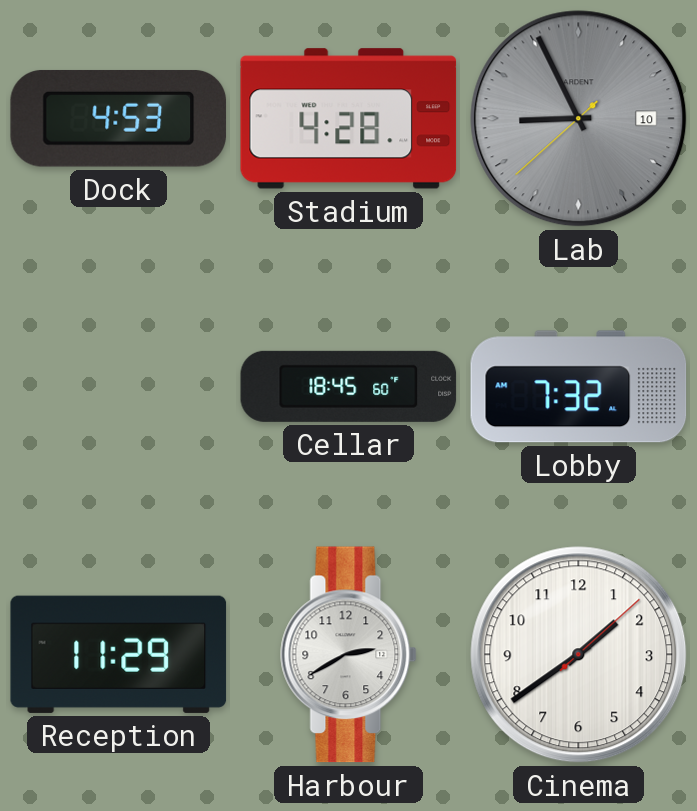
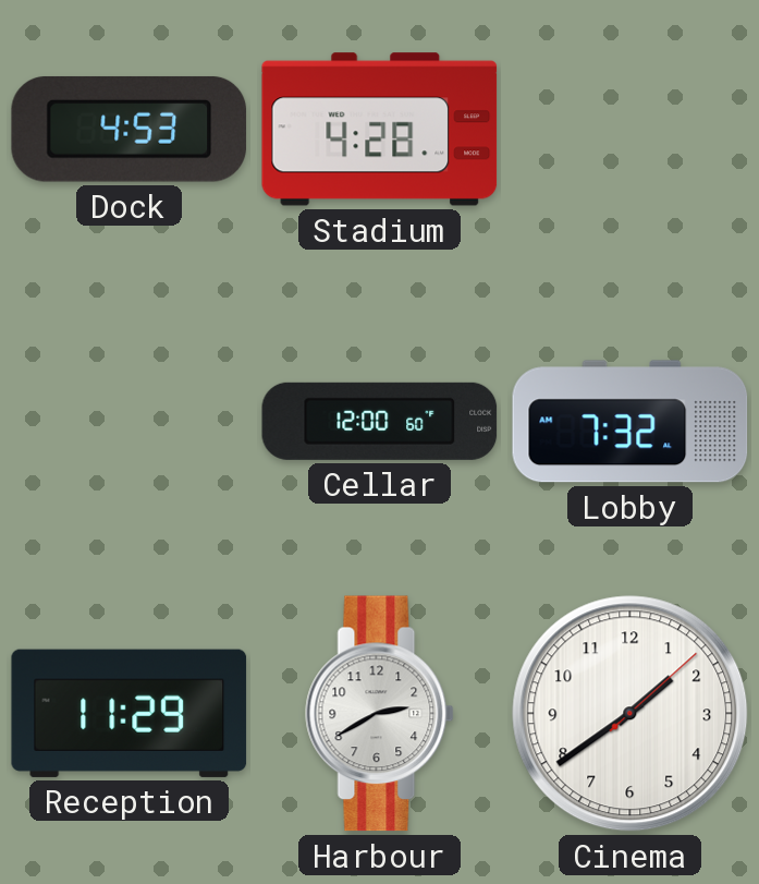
Lab: 8:55 -> none
Cellar: 18:45 -> 12:00
